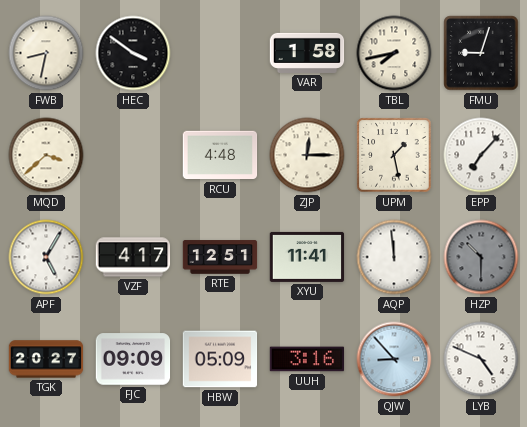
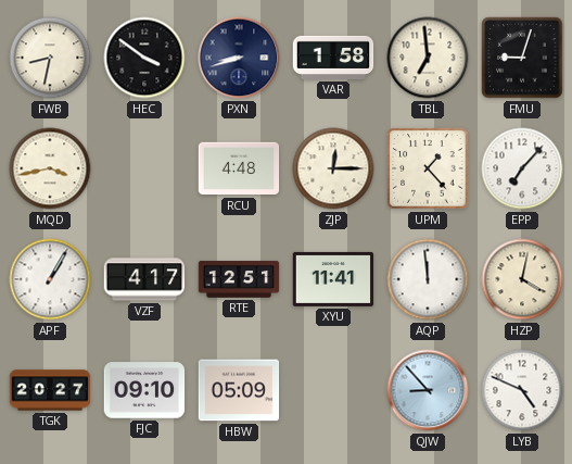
PXN: none -> 8:42
TBL: 7:43 -> 6:59
MQD: 3:38 -> 3:43
UPM: 1:28 -> 1:23
APF: 5:05 -> 1:05
HZP: 10:30 -> 4:02
HZP dial: grey -> cream
FJC: 09:09 -> 09:10
UUH: 3:16 -> none
